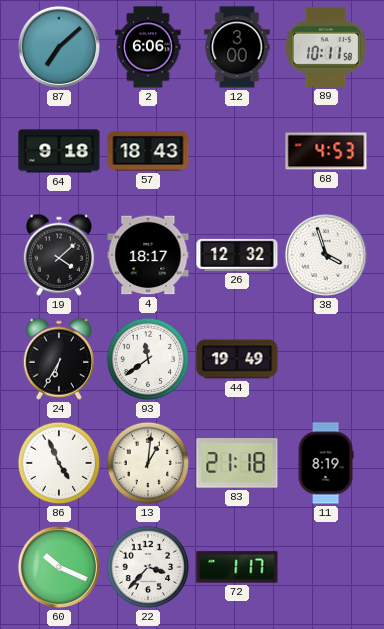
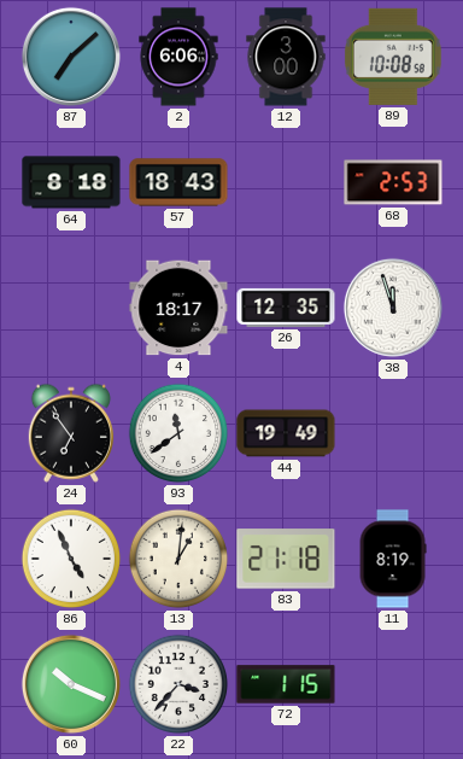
89: 10:11 -> 10:08
64: 9:18 -> 8:18
68: 4:53 -> 2:53
19: 4:08 -> none
26: 12:32 -> 12:35
38: 3:57 -> 11:57
24: 6:35 -> 6:54
72: 1:17 -> 1:15
